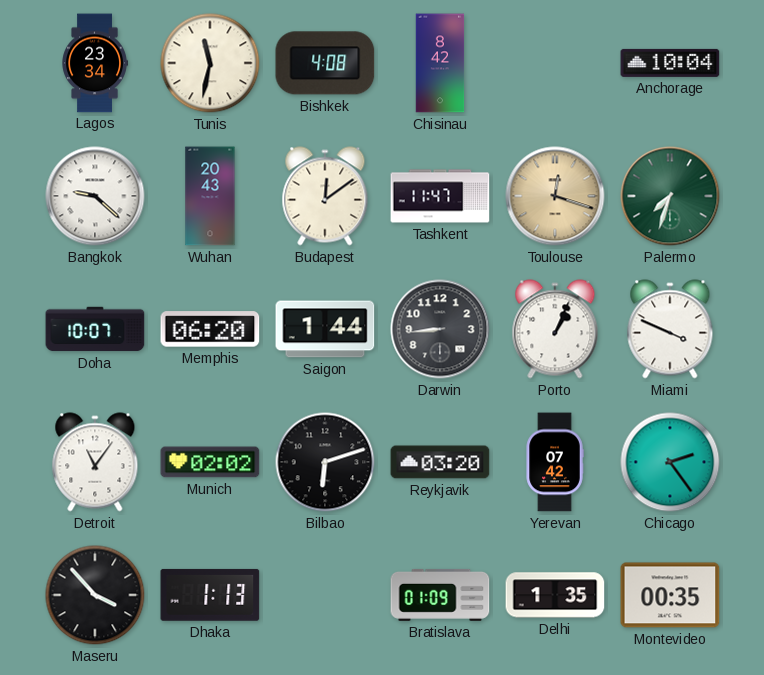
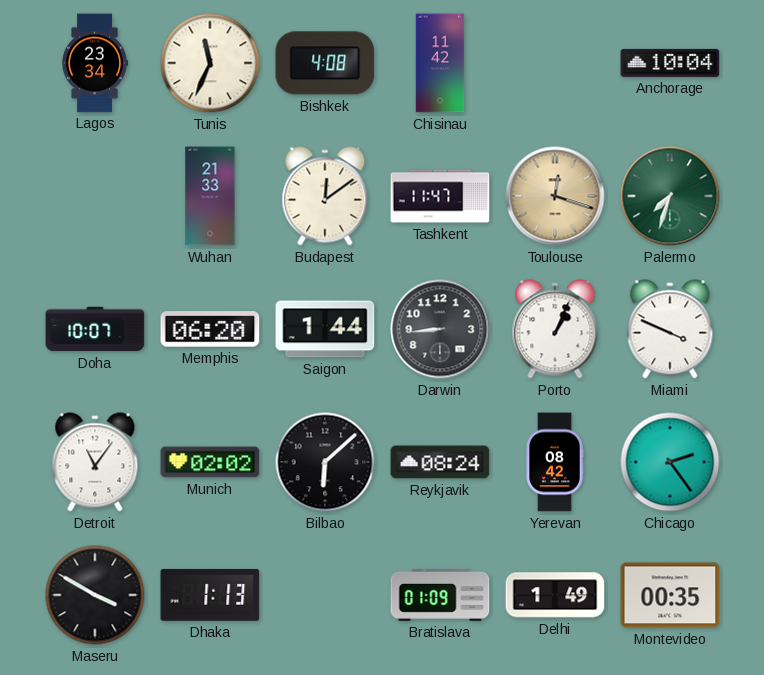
Tunis: 11:32 -> 11:34
Chisinau: 8:42 -> 11:42
Bangkok: 9:22 -> none
Wuhan: 20:43 -> 21:33
Bilbao: 6:12 -> 6:08
Reykjavik: 03:20 -> 08:24
Yerevan: 07:42 -> 08:42
Maseru: 3:53 -> 3:50
Delhi: 1:35 -> 1:49
